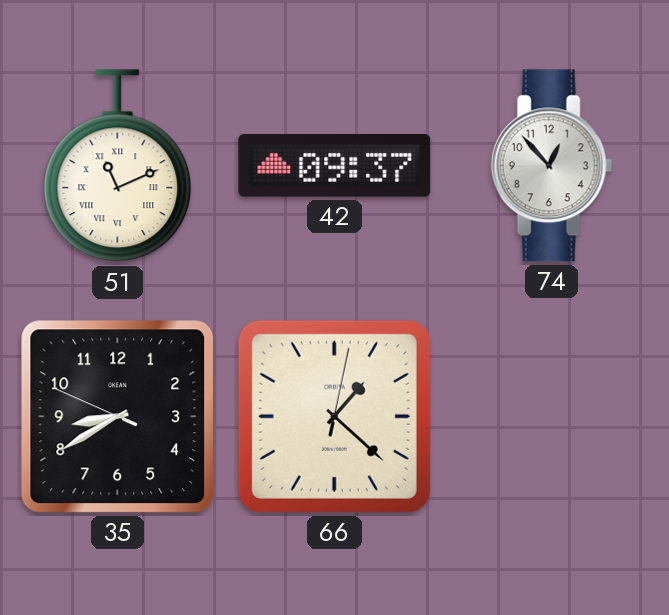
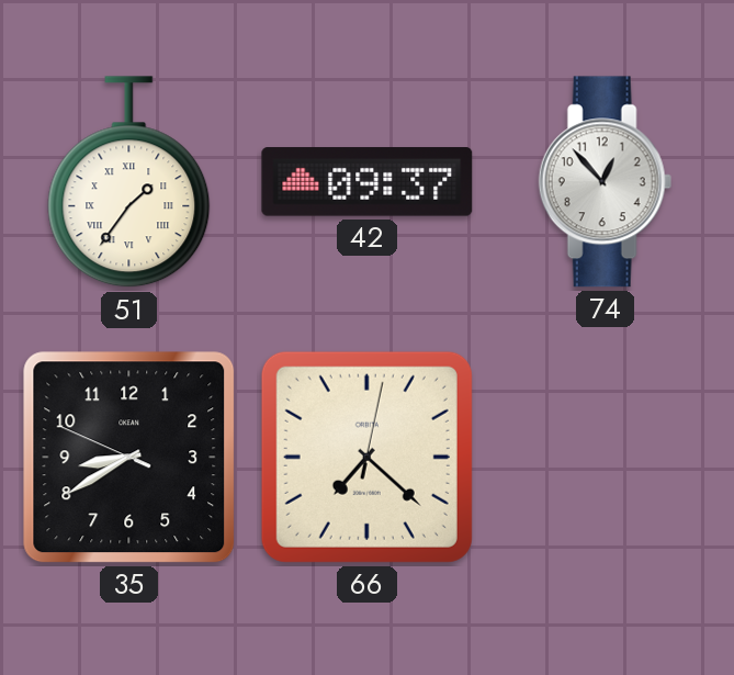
51: 11:11 -> 1:36
66: 1:22 -> 7:22
